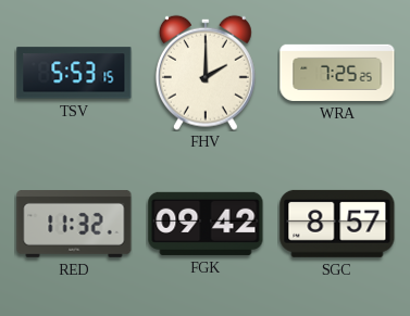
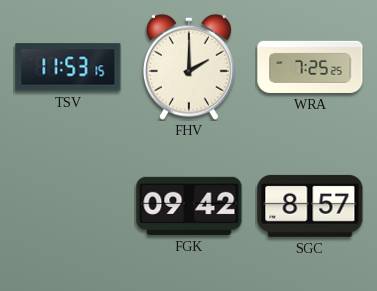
TSV: 5:53 -> 11:53
RED: 11:32 -> none
